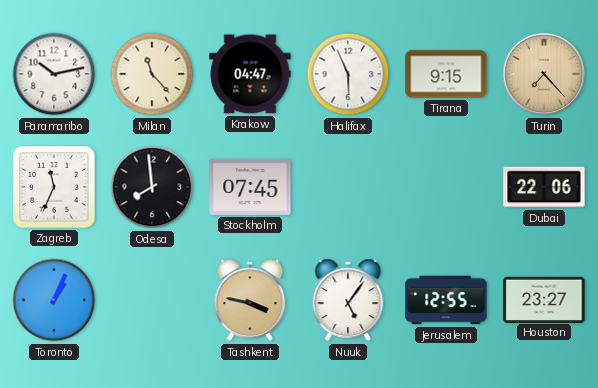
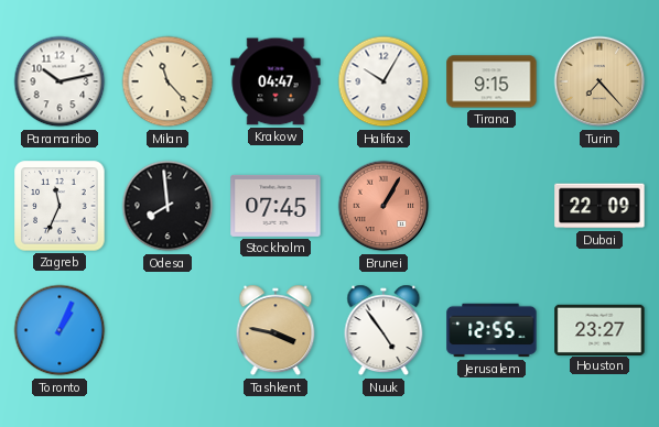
Halifax: 5:56 -> 10:05
Brunei: none -> 1:05
Dubai: 22:06 -> 22:09
Nuuk: 5:06 -> 4:54
